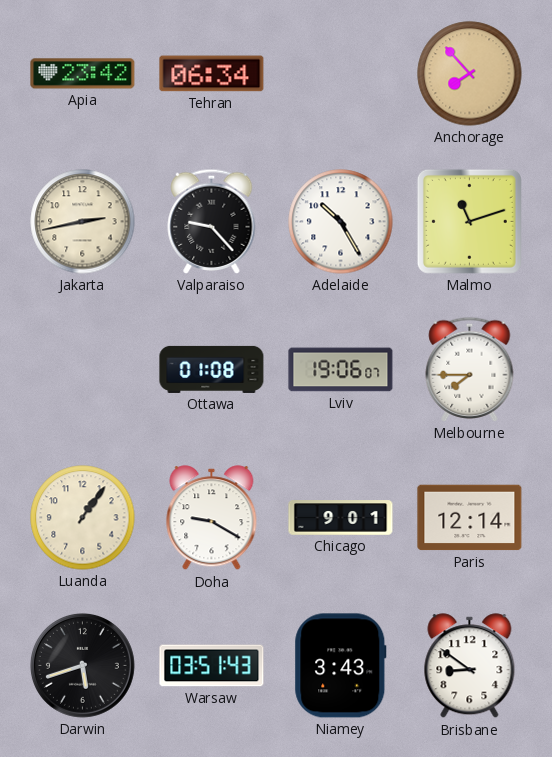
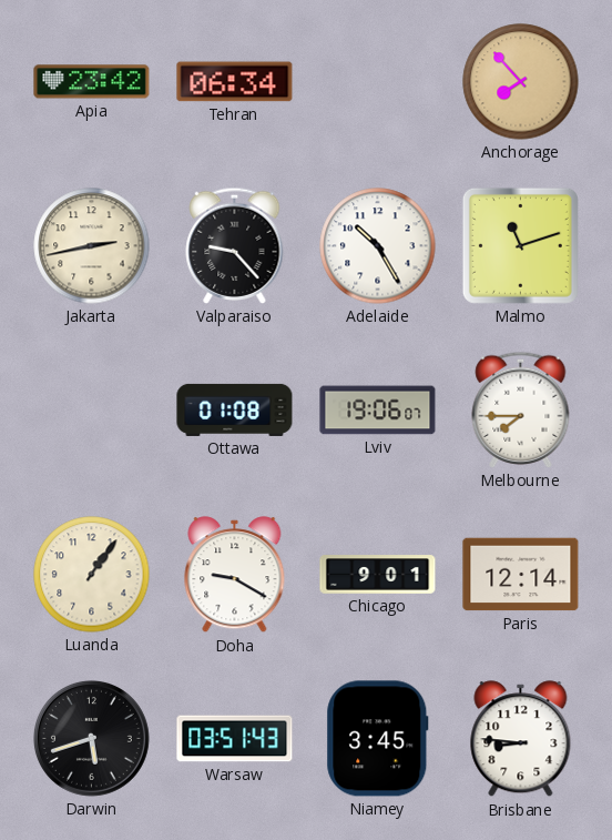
Niamey: 3:43 -> 3:45
Brisbane: 8:51 -> 8:46
